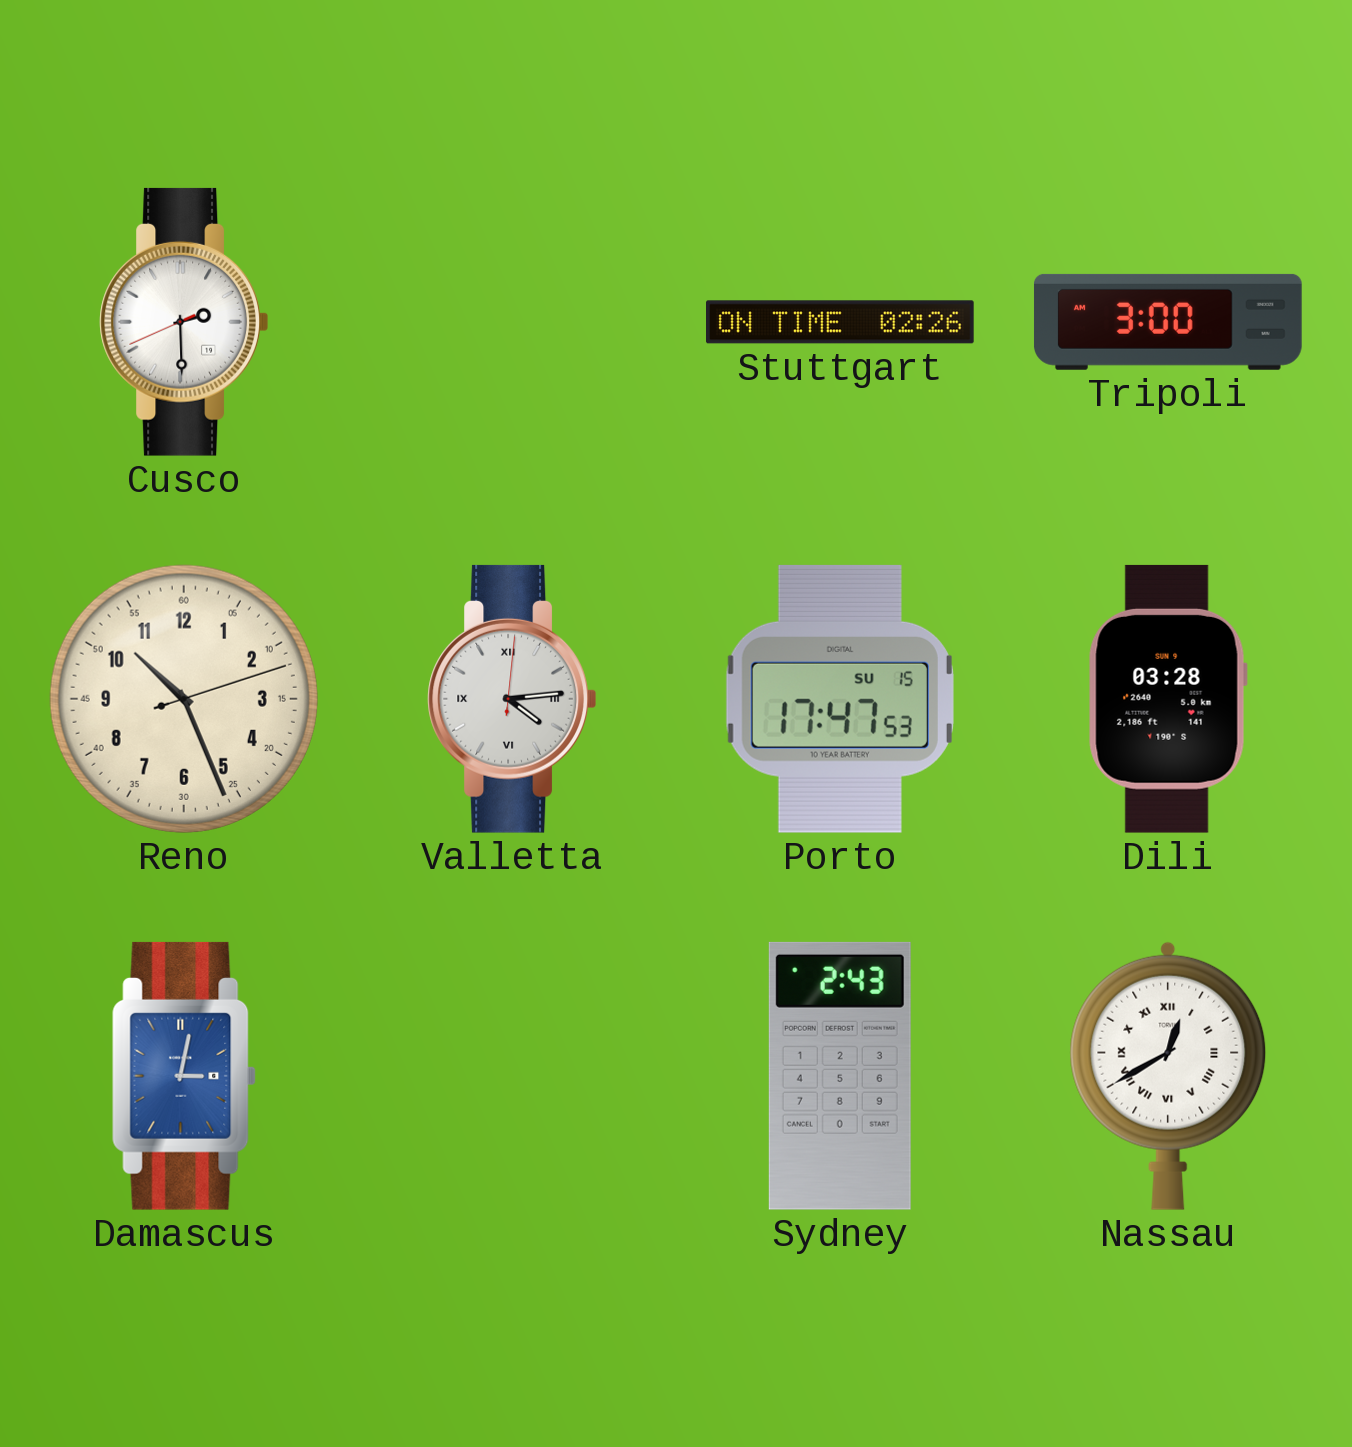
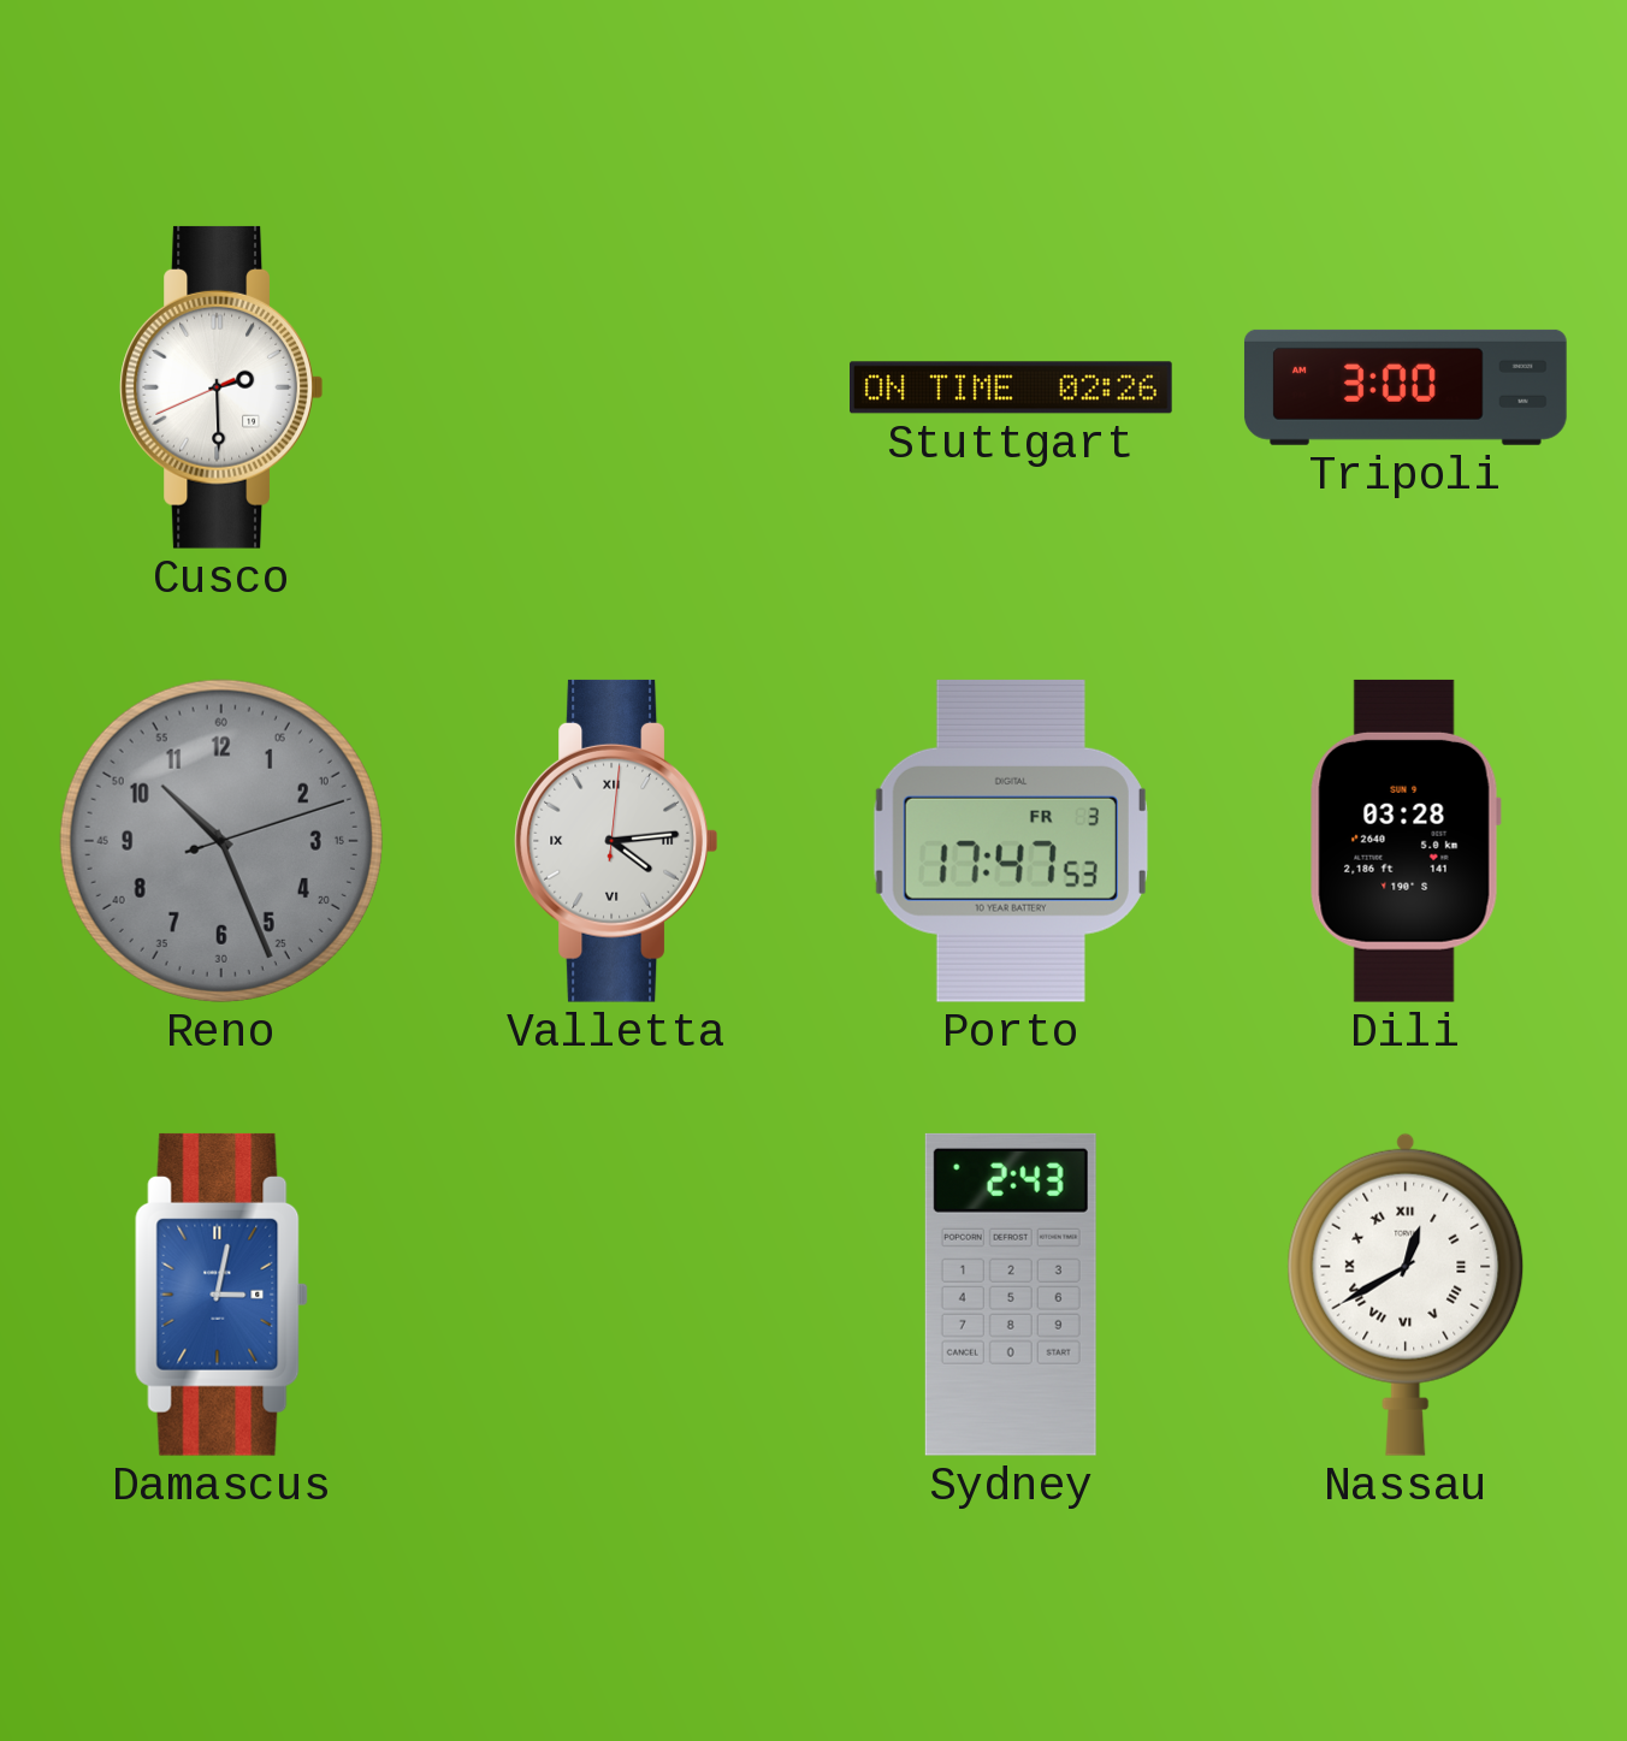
Reno dial: cream -> grey
Porto date: SU 15 -> FR 3
